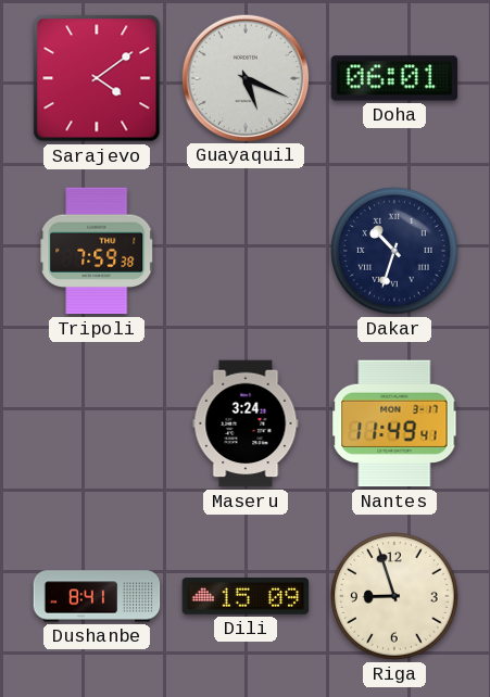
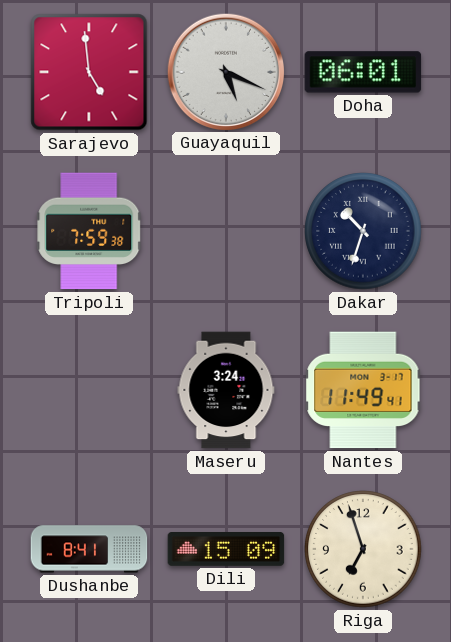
Sarajevo: 4:09 -> 4:59
Riga: 8:57 -> 6:57
